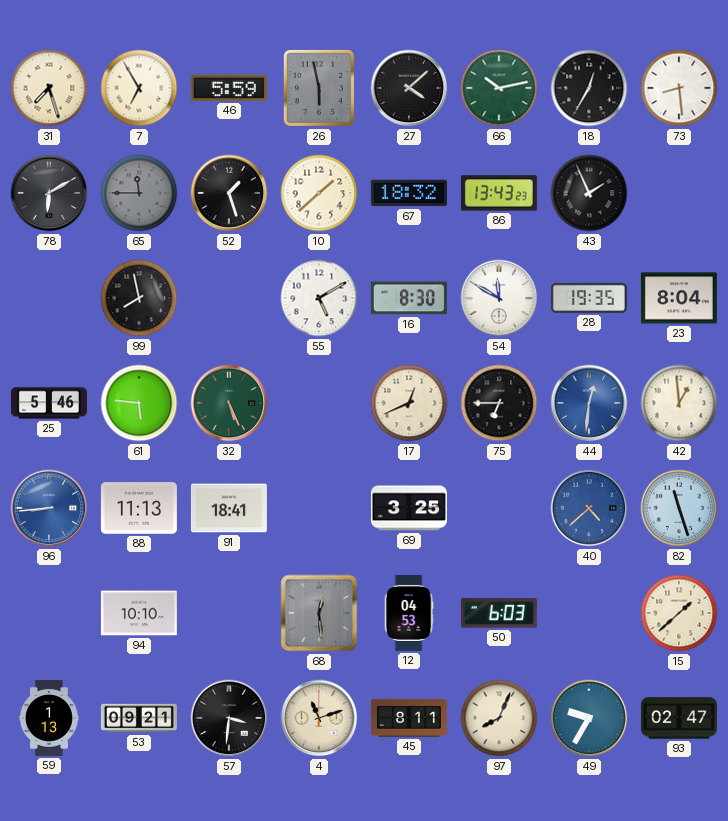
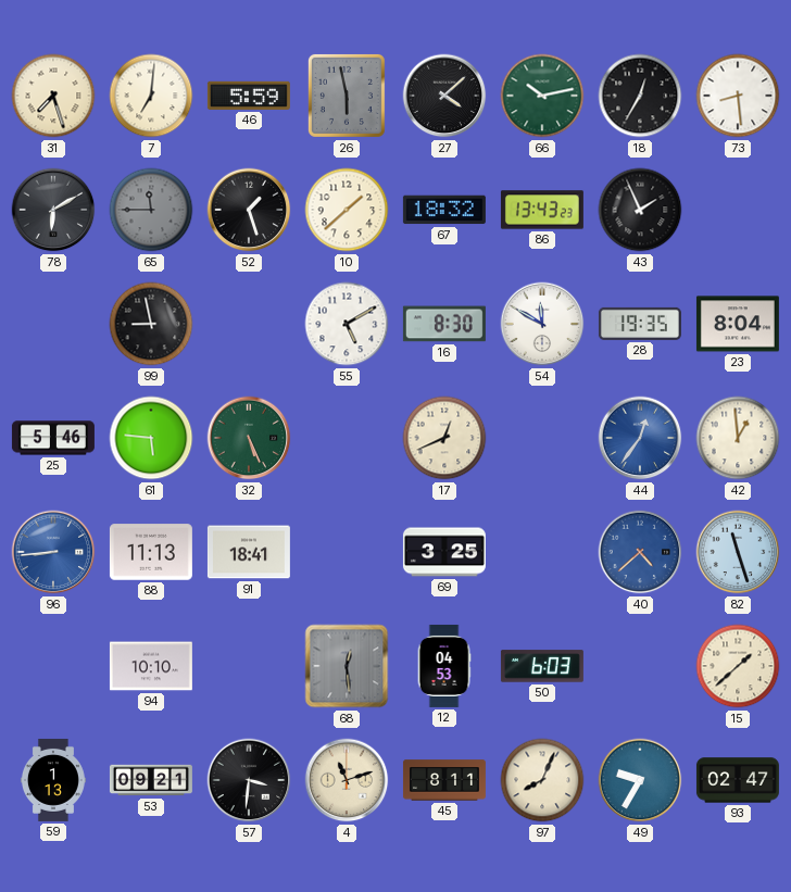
7: 6:55 -> 7:01
99: 7:58 -> 8:58
75: 6:45 -> none
44: 12:31 -> 12:36
